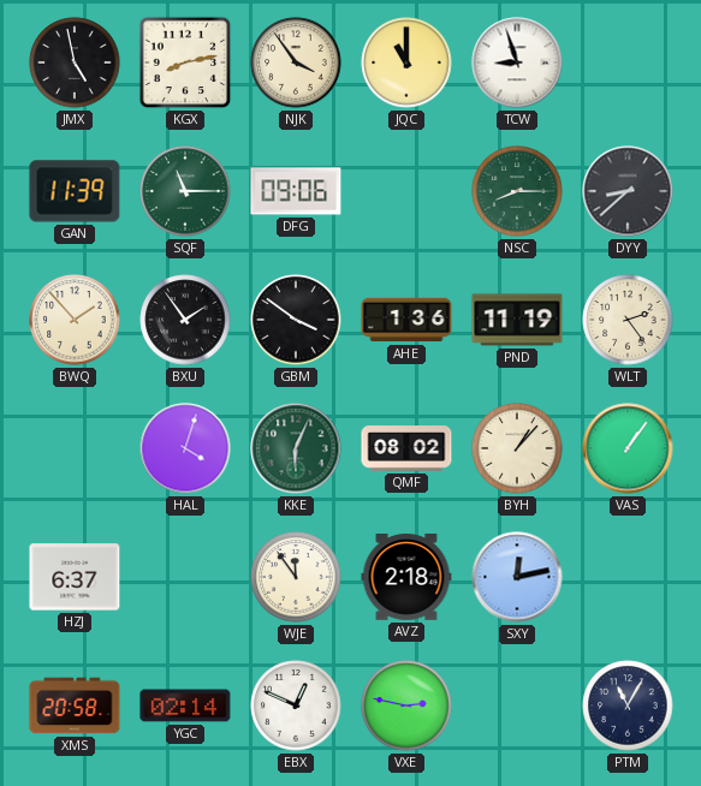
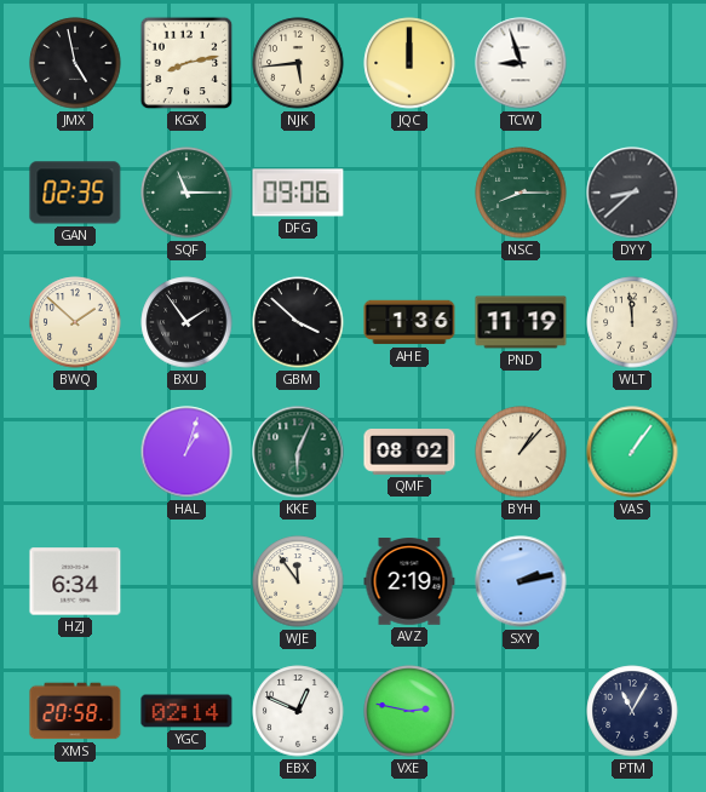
NJK: 3:54 -> 5:44
JQC: 11:00 -> 12:00
GAN: 11:39 -> 02:35
BWQ: 1:53 -> 1:52
GBM: 3:51 -> 3:52
WLT: 2:24 -> 11:59
HAL: 4:03 -> 1:03
HZJ: 6:37 -> 6:34
AVZ: 2:18 -> 2:19
SXY: 12:13 -> 2:13
